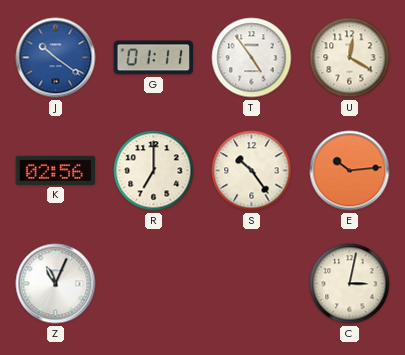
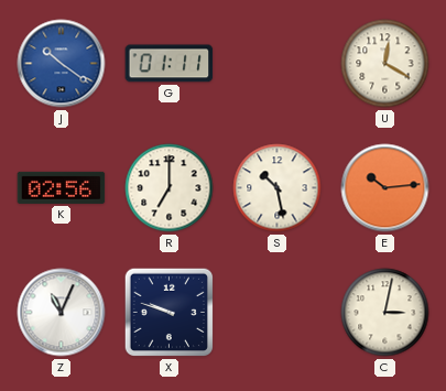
T: 4:54 -> none
S: 10:24 -> 10:28
X: none -> 9:48
